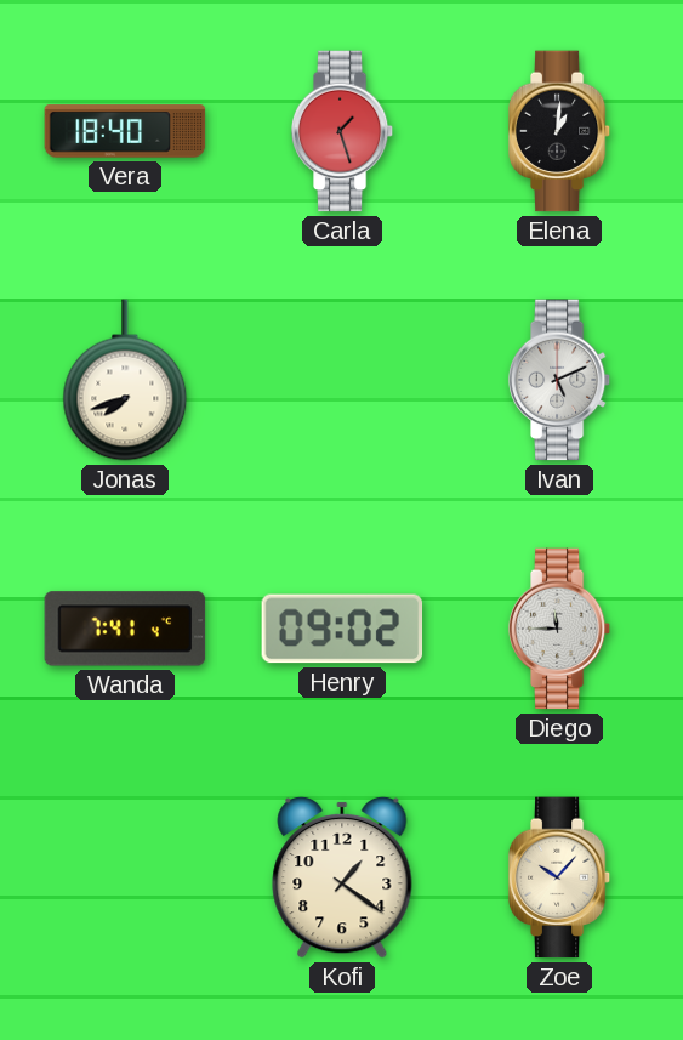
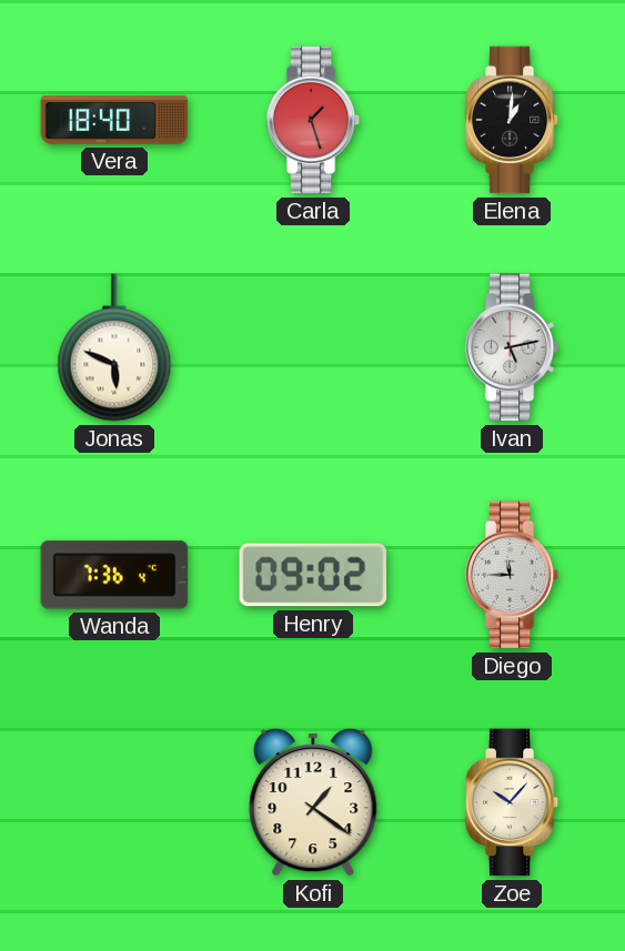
Jonas: 7:42 -> 5:49
Ivan: 5:11 -> 5:13
Wanda: 7:41 -> 7:36
